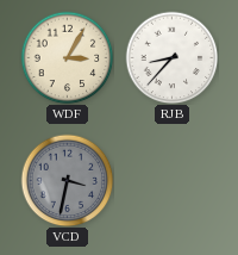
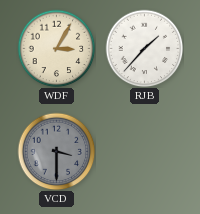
RJB: 8:37 -> 1:37
VCD: 3:32 -> 3:30
